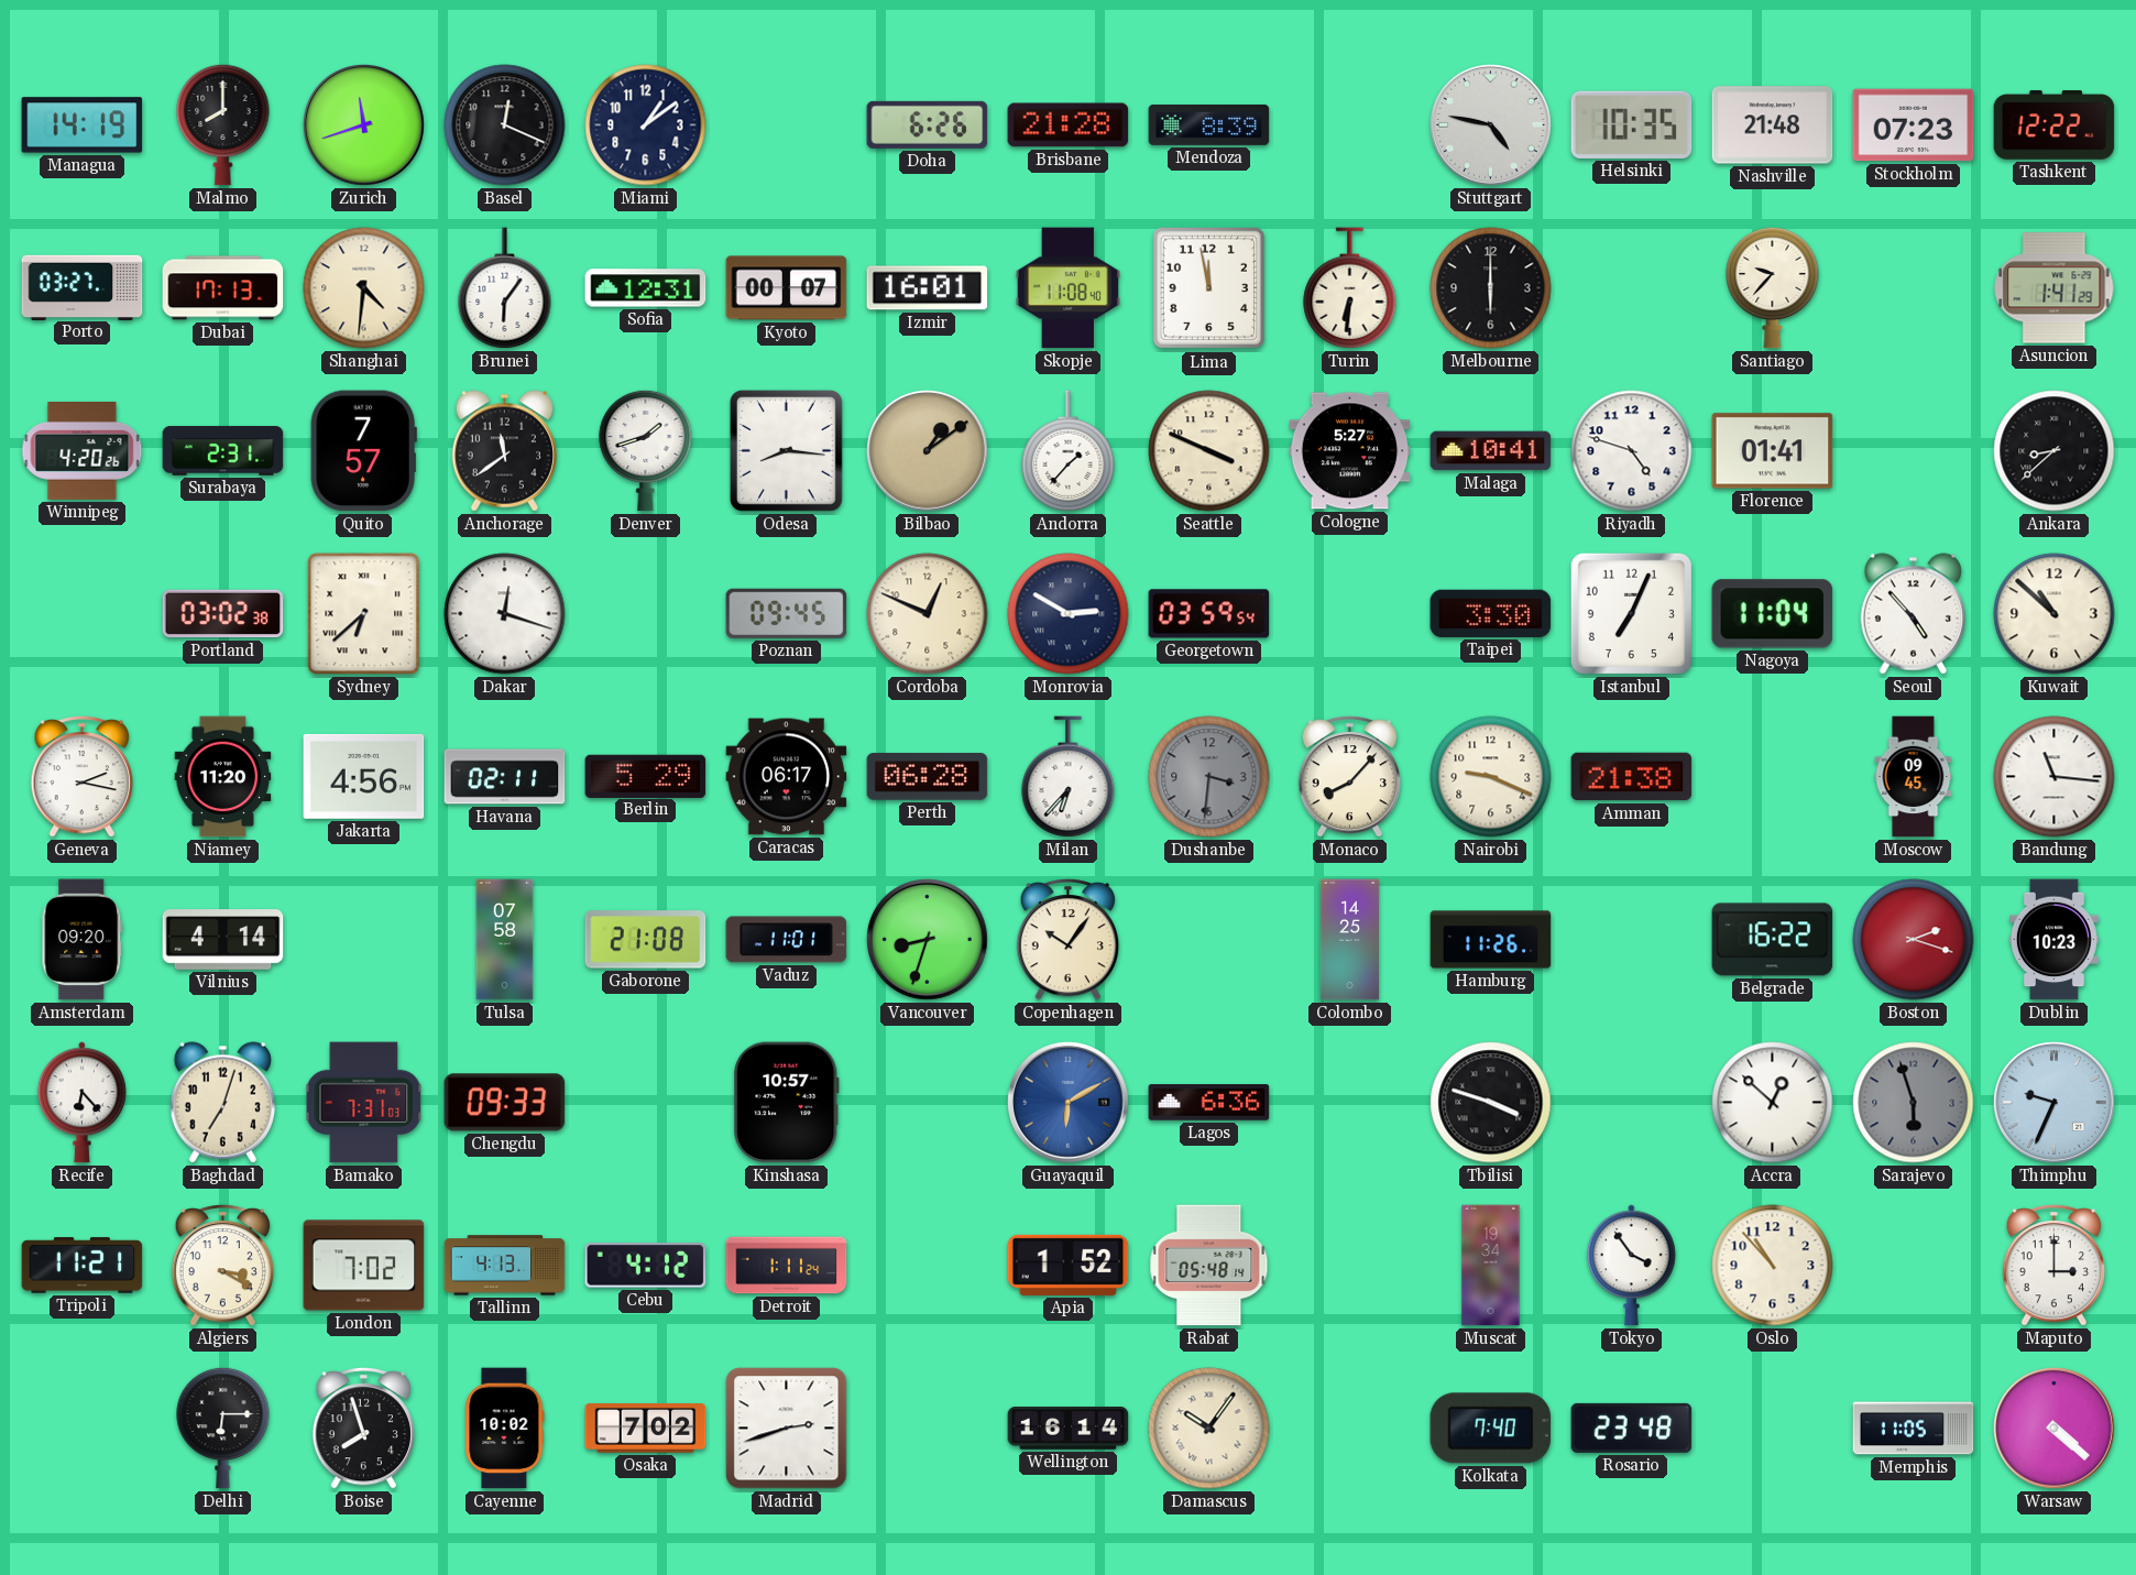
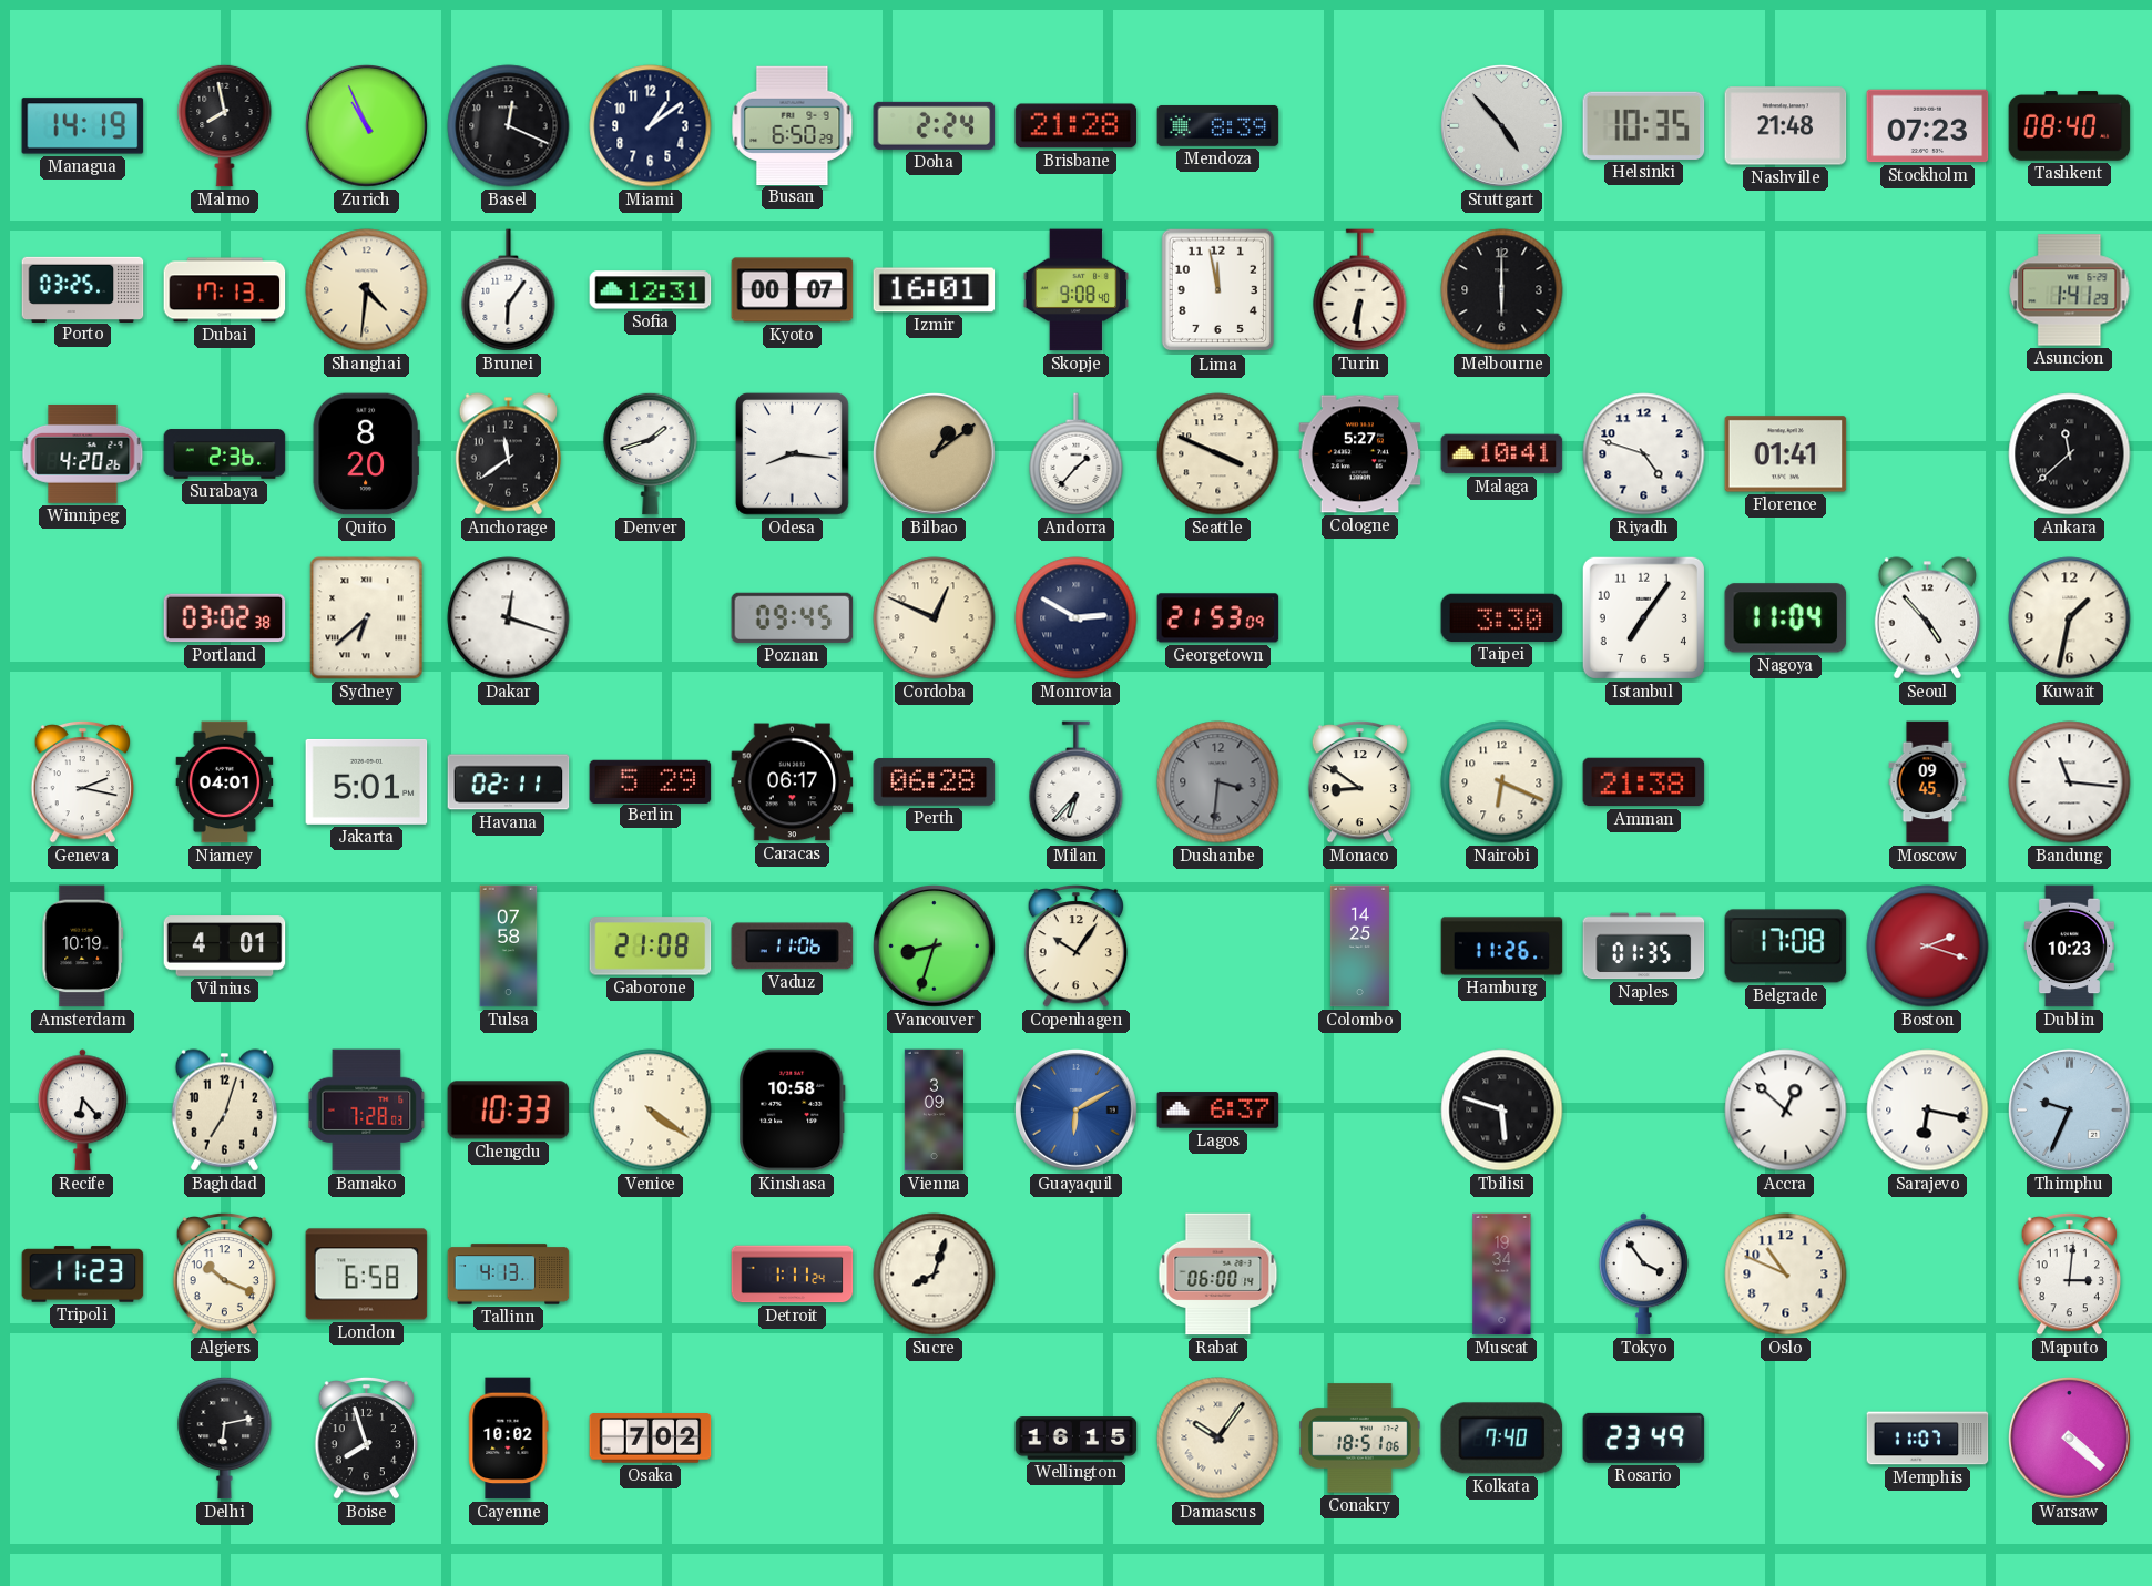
Malmo: 8:00 -> 7:58
Zurich: 11:42 -> 10:56
Busan: none -> 6:50
Doha: 6:26 -> 2:24
Stuttgart: 4:47 -> 4:53
Tashkent: 12:22 -> 08:40
Porto: 03:27 -> 03:25
Skopje: 11:08 -> 9:08
Santiago: 9:37 -> none
Surabaya: 2:31 -> 2:36
Quito: 7:57 -> 8:20
Ankara: 8:38 -> 11:38
Georgetown: 03:59 -> 21:53
Istanbul: 7:04 -> 7:06
Kuwait: 10:52 -> 1:32
Niamey: 11:20 -> 04:01
Jakarta: 4:56 -> 5:01
Monaco: 8:07 -> 8:51
Nairobi: 9:19 -> 6:19
Amsterdam: 09:20 -> 10:19
Vilnius: 4:14 -> 4:01
Vaduz: 11:01 -> 11:06
Naples: none -> 01:35
Belgrade: 16:22 -> 17:08
Bamako: 7:31 -> 7:28
Chengdu: 09:33 -> 10:33
Venice: none -> 4:21
Kinshasa: 10:57 -> 10:58
Vienna: none -> 3:09
Lagos: 6:36 -> 6:37
Tbilisi: 3:48 -> 5:48
Sarajevo: 5:57 -> 6:17
Sarajevo dial: grey -> white
Tripoli: 11:21 -> 11:23
Algiers: 3:20 -> 10:19
London: 7:02 -> 6:58
Cebu: 4:12 -> none
Sucre: none -> 8:03
Apia: 1:52 -> none
Rabat: 05:48 -> 06:00
Oslo: 10:53 -> 10:49
Maputo: 3:00 -> 3:01
Delhi: 6:15 -> 6:13
Madrid: 2:42 -> none
Wellington: 16:14 -> 16:15
Conakry: none -> 18:51
Rosario: 23:48 -> 23:49
Memphis: 11:05 -> 11:07
